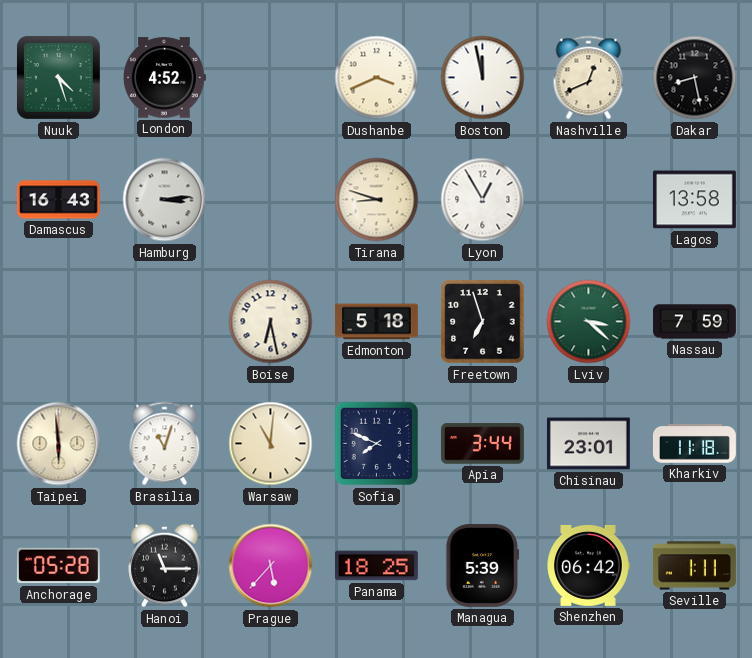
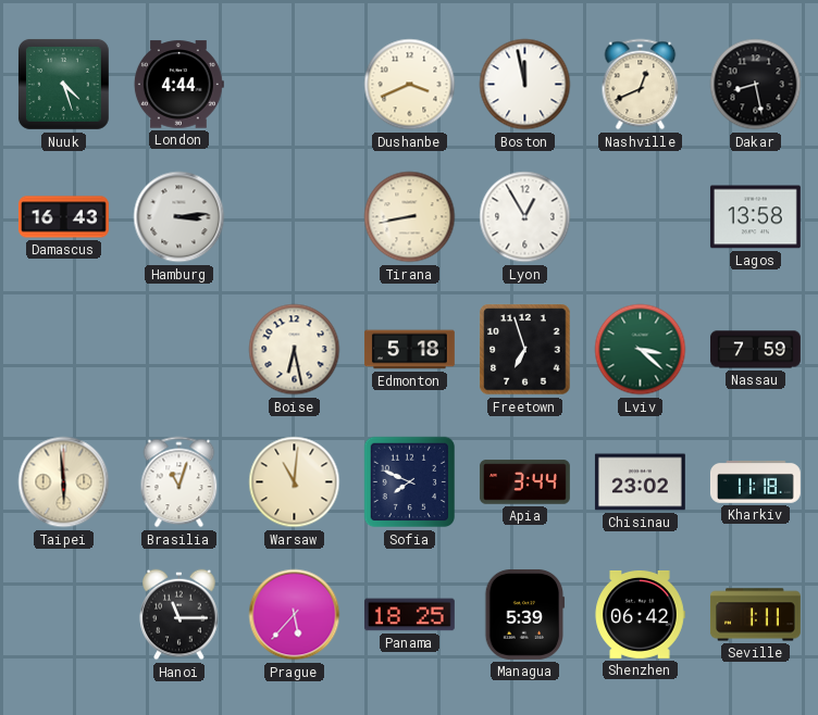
London: 4:52 -> 4:44
Tirana: 8:48 -> 8:43
Chisinau: 23:01 -> 23:02
Anchorage: 05:28 -> none
